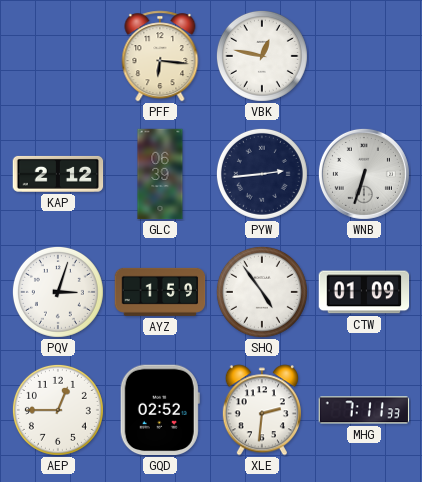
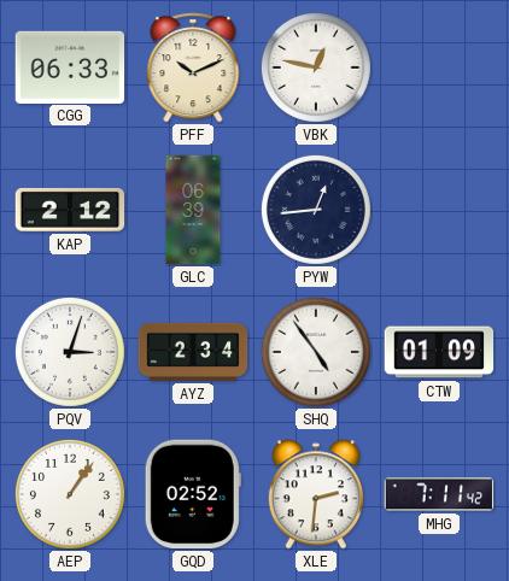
CGG: none -> 06:33
PFF: 6:16 -> 10:11
PYW: 2:44 -> 12:44
WNB: 6:33 -> none
AYZ: 1:59 -> 2:34
AEP: 12:45 -> 1:06
MHG: 7:11:33 -> 7:11:42
